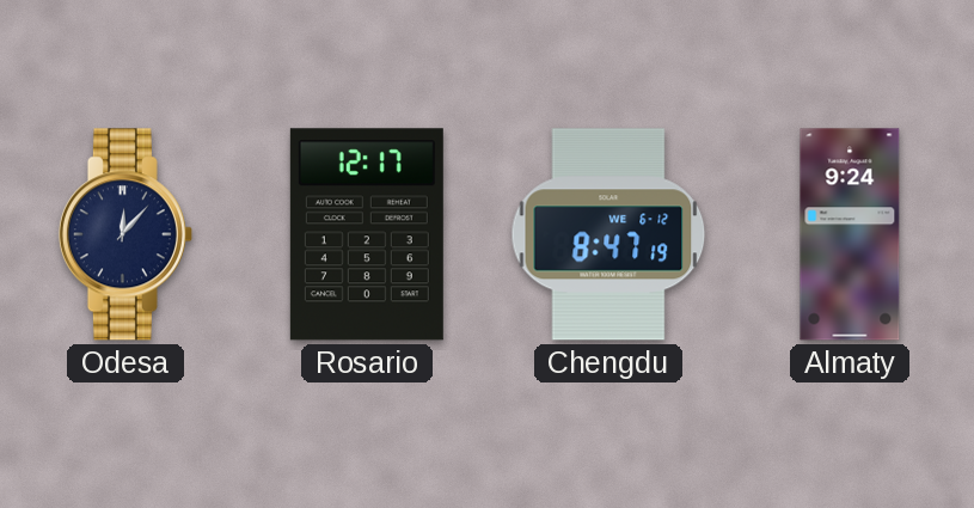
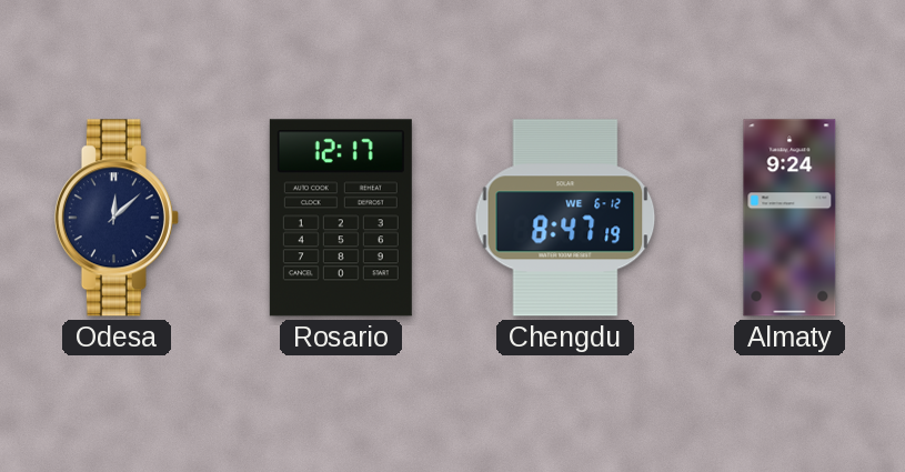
Odesa: 12:07 -> 12:08
